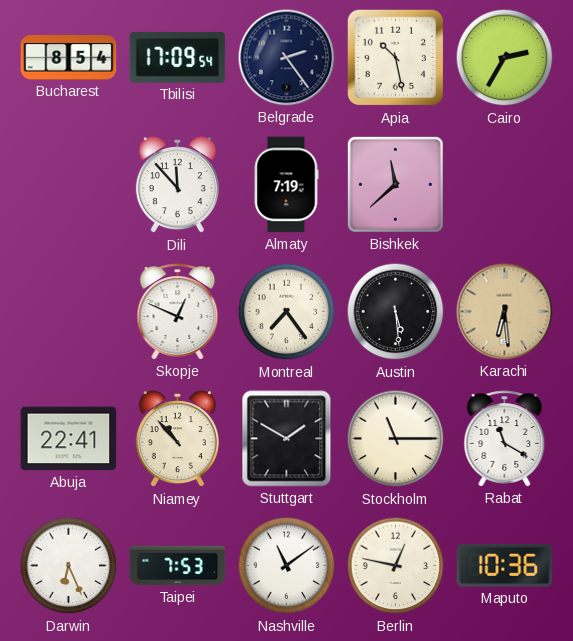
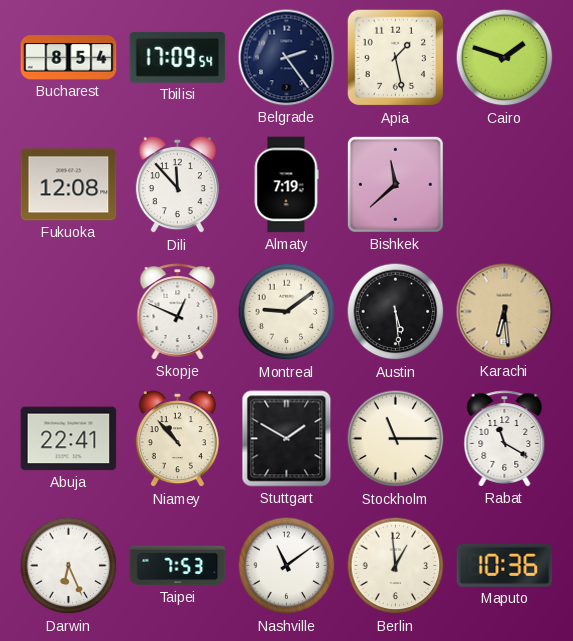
Apia: 10:28 -> 1:28
Cairo: 2:35 -> 1:48
Fukuoka: none -> 12:08
Montreal: 7:24 -> 9:09
Berlin: 12:47 -> 12:59
